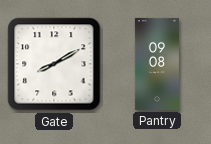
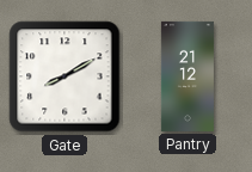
Pantry: 09:08 -> 21:12
